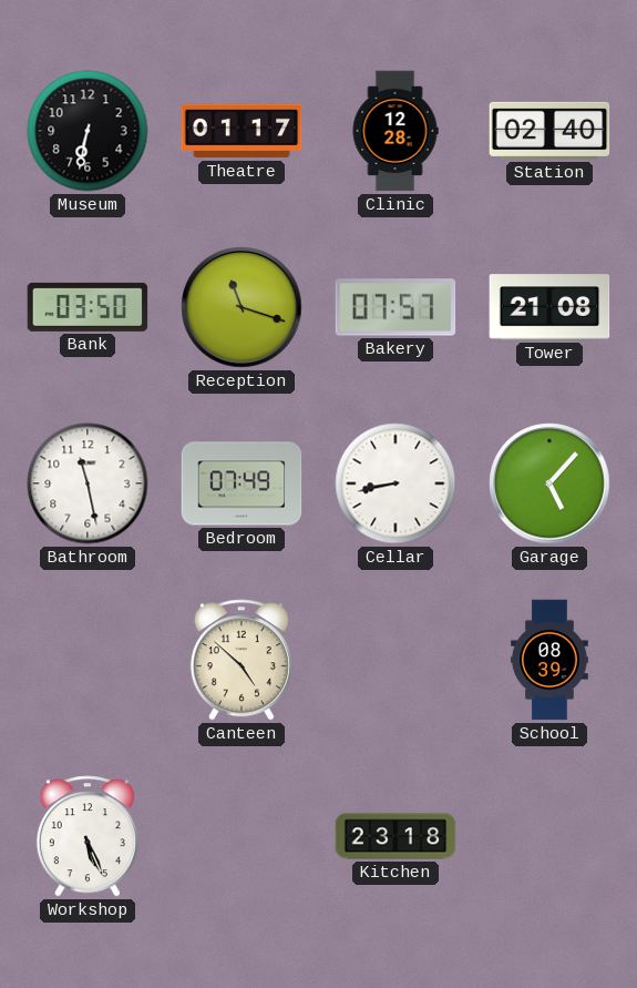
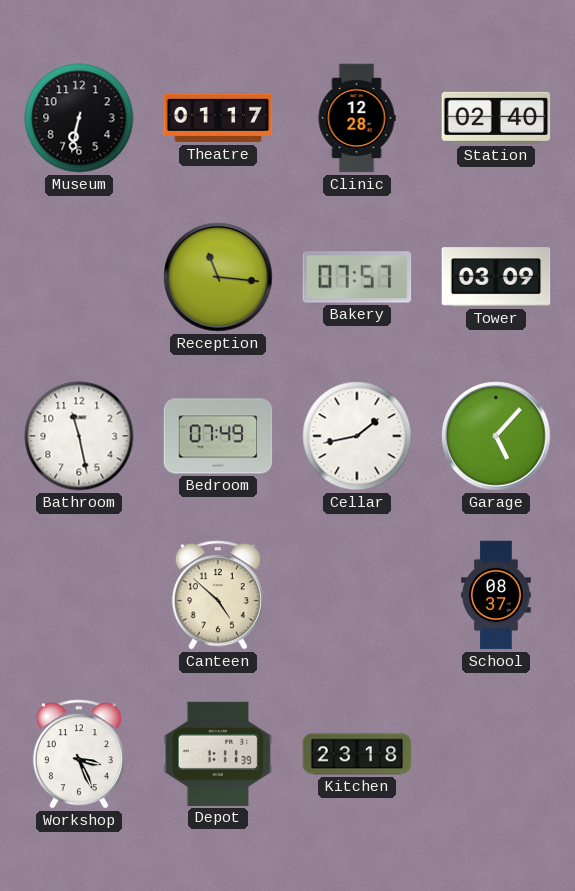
Bank: 03:50 -> none
Reception: 11:18 -> 11:16
Tower: 21:08 -> 03:09
Cellar: 8:43 -> 1:43
School: 08:39 -> 08:37
Workshop: 5:26 -> 3:26
Depot: none -> 1:11
